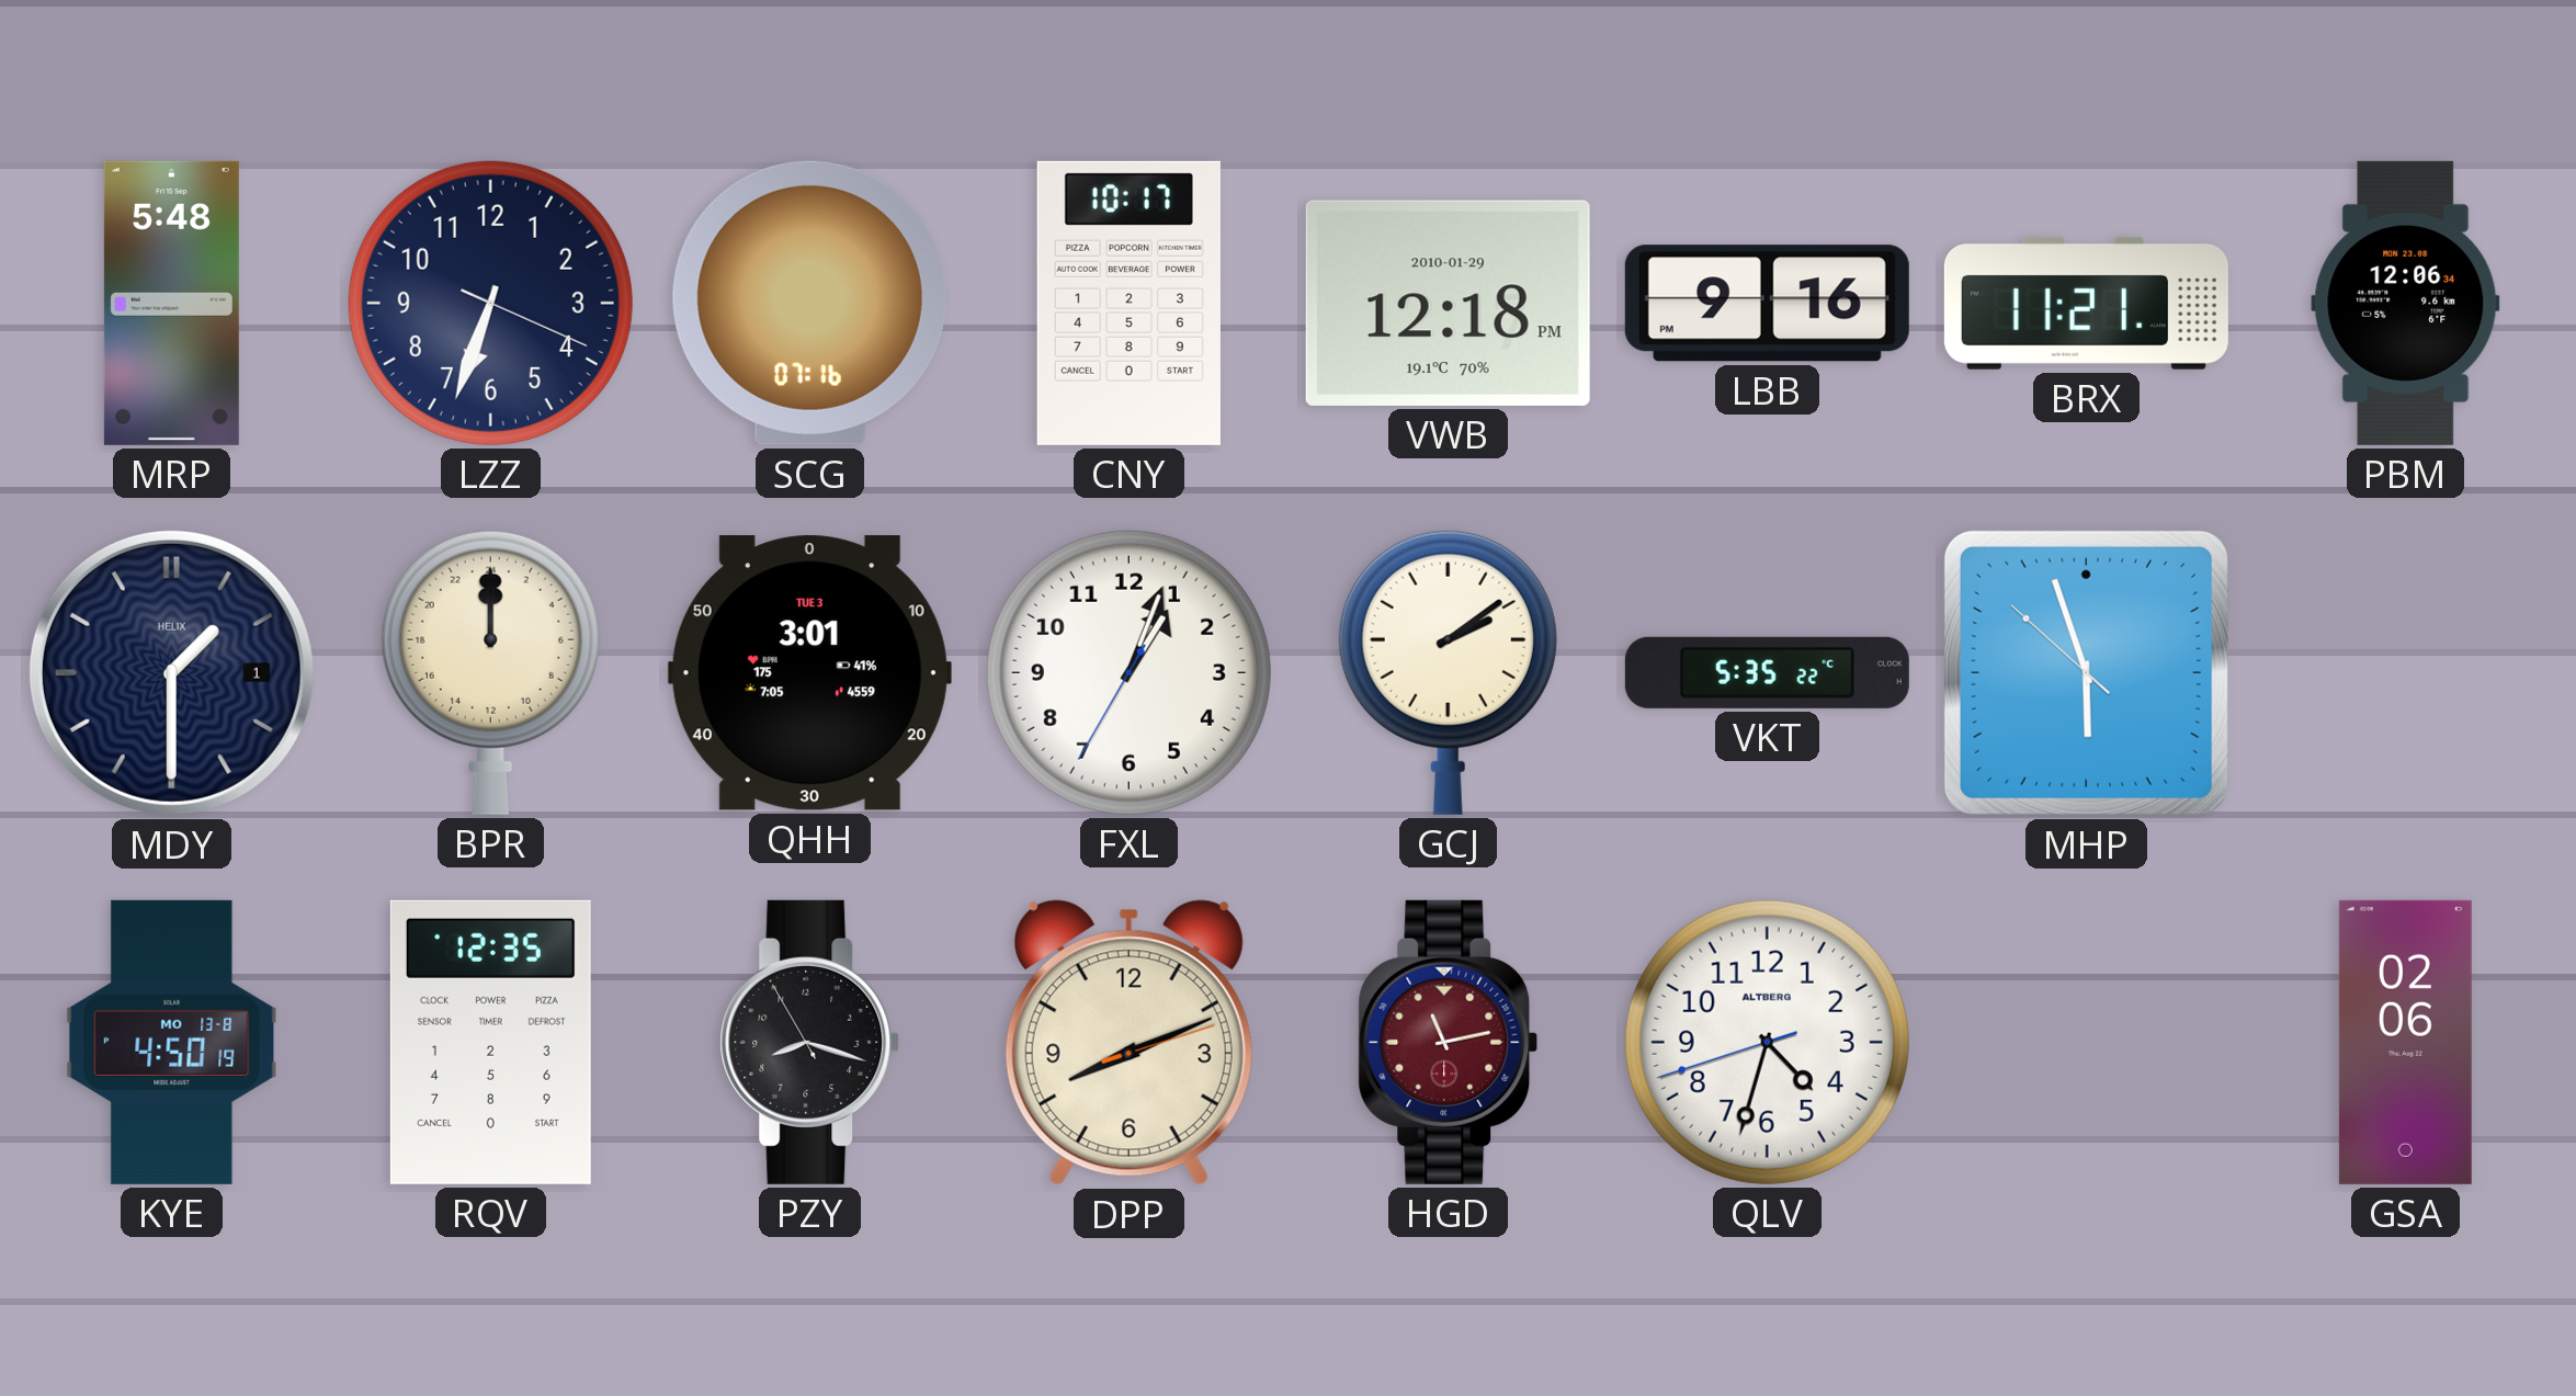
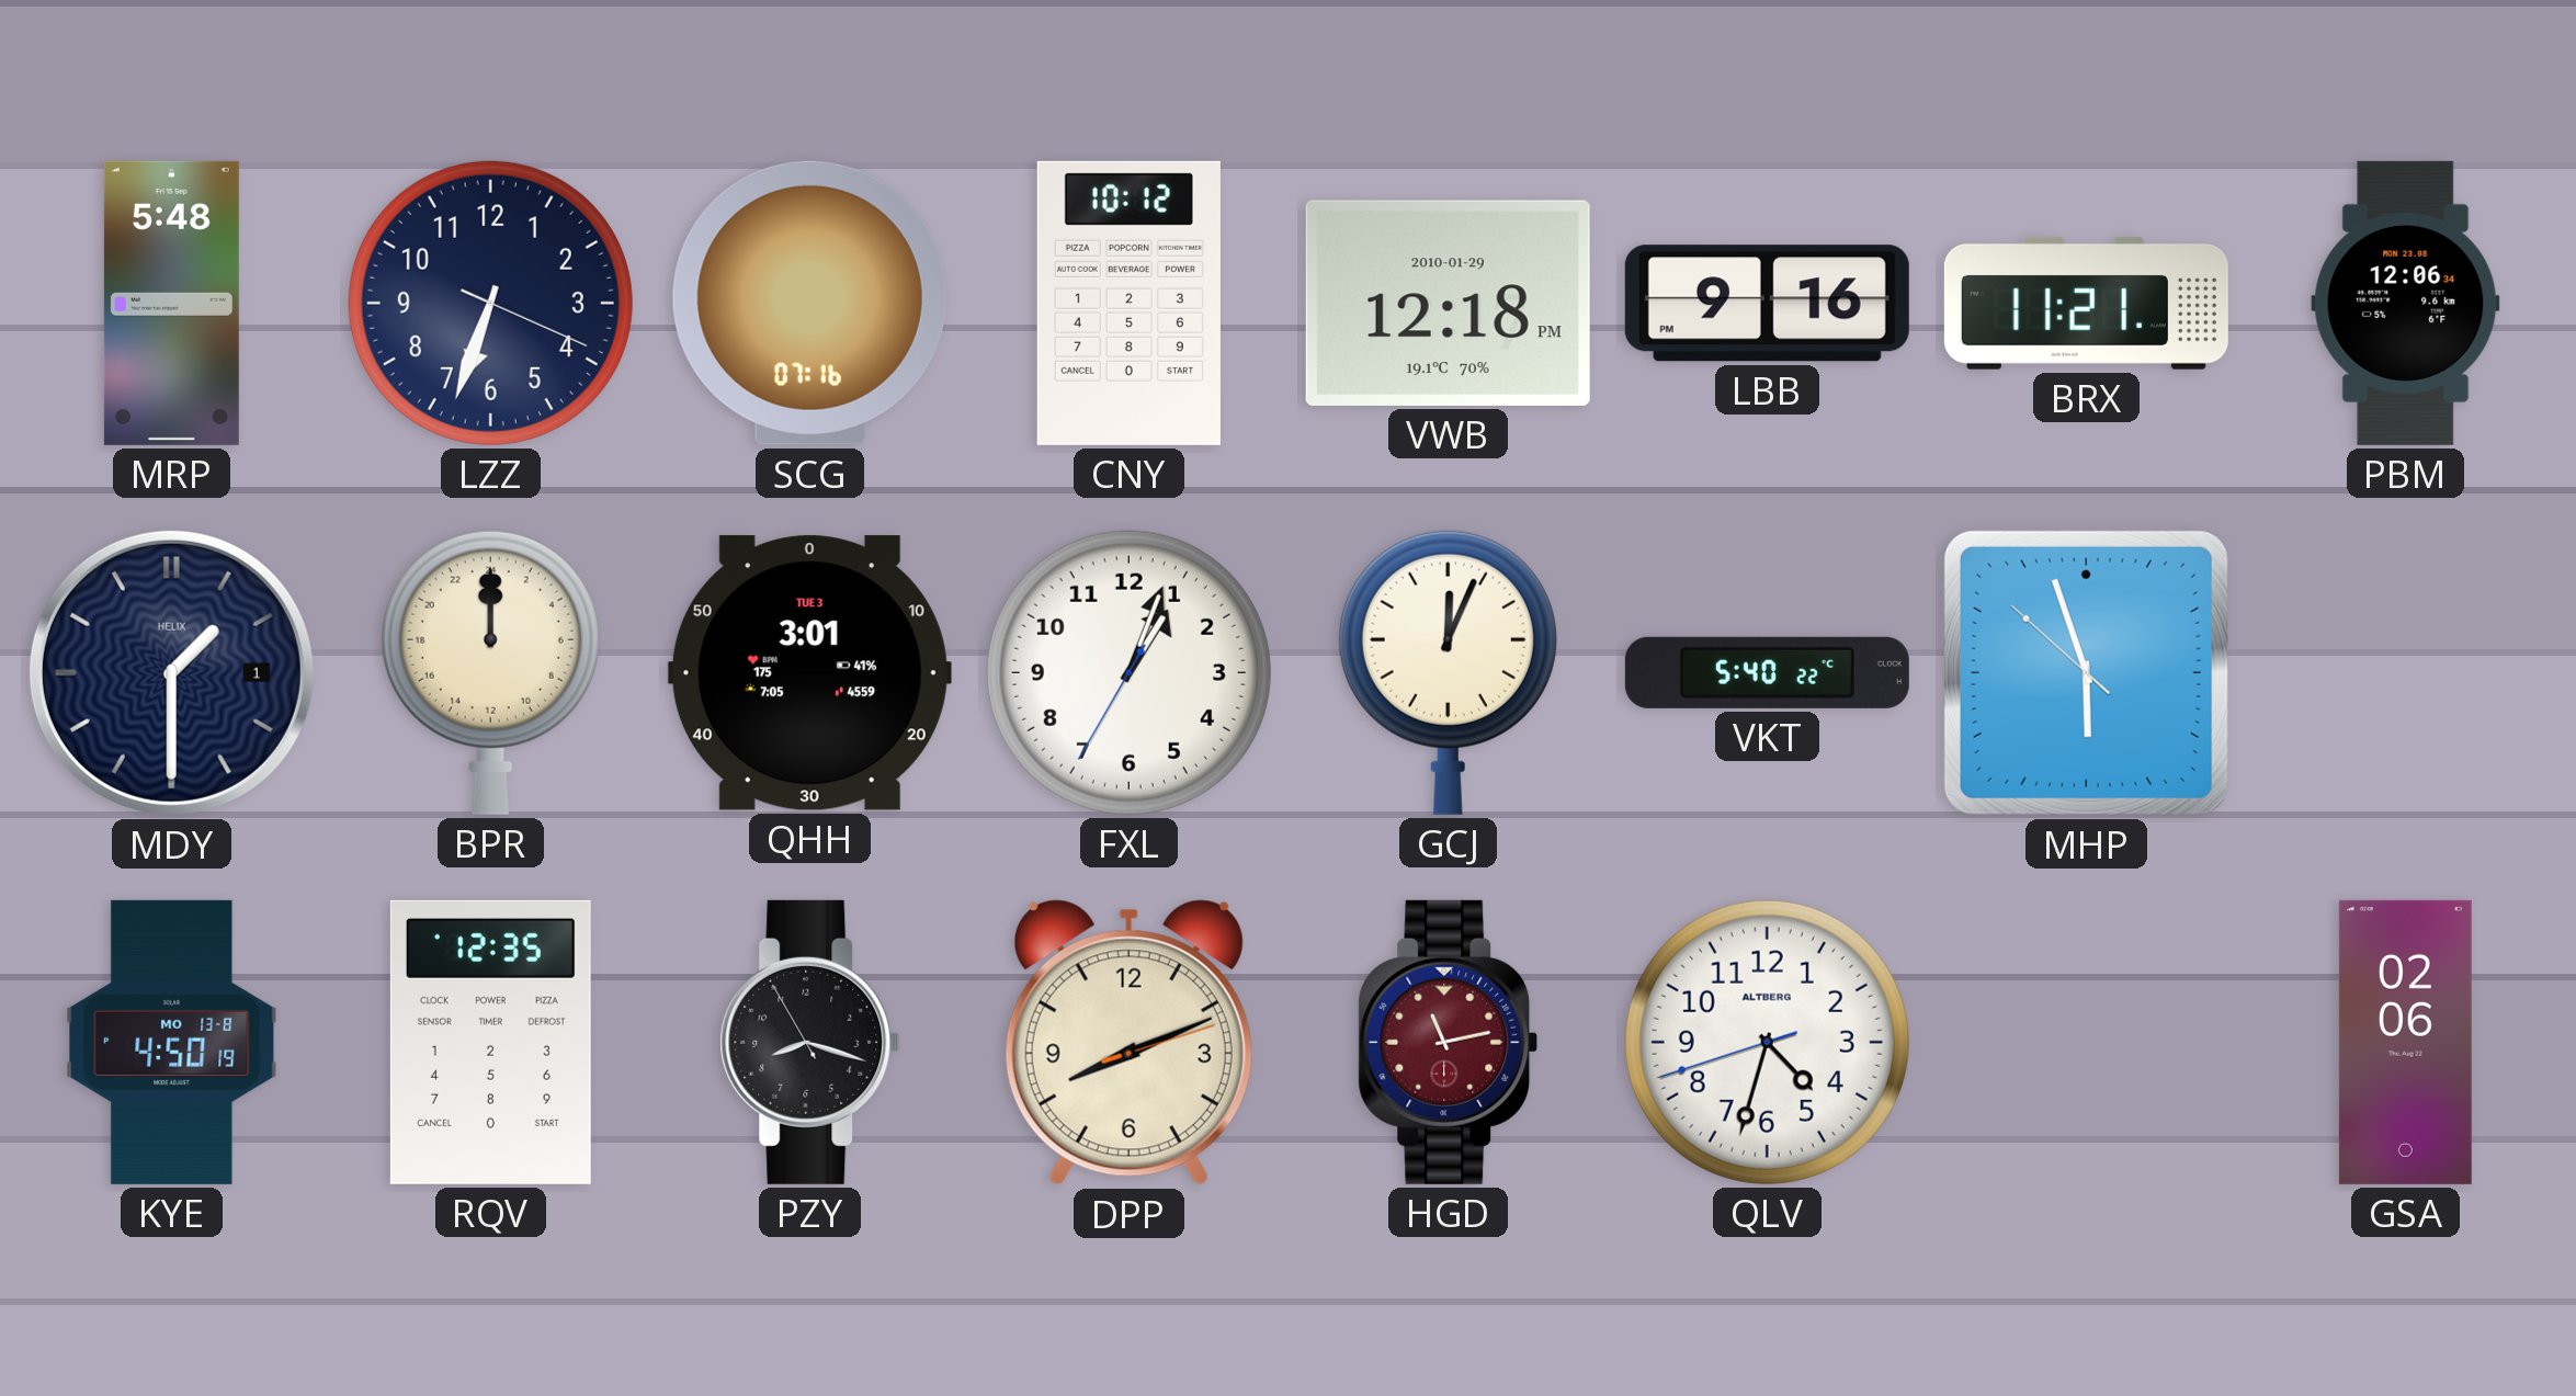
CNY: 10:17 -> 10:12
GCJ: 2:09 -> 12:04
VKT: 5:35 -> 5:40
